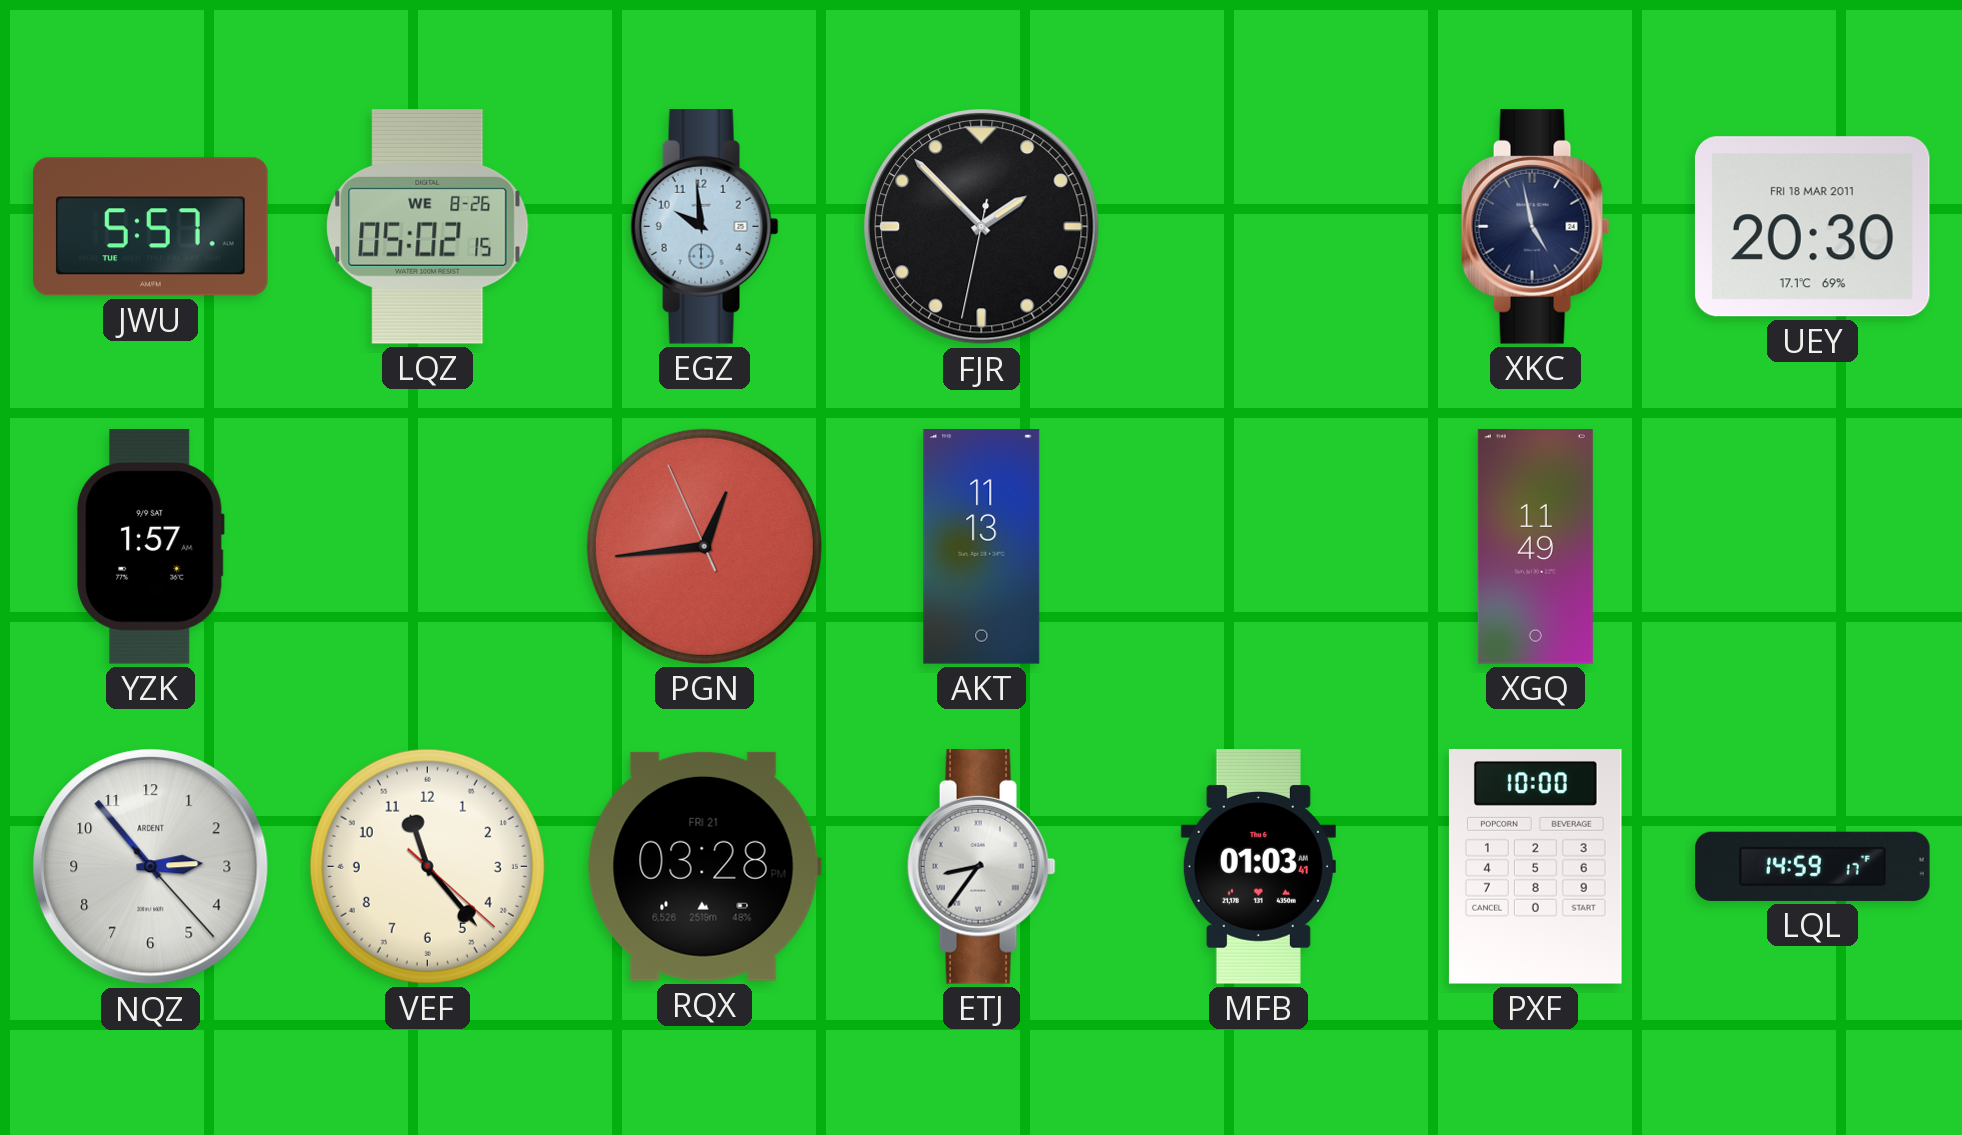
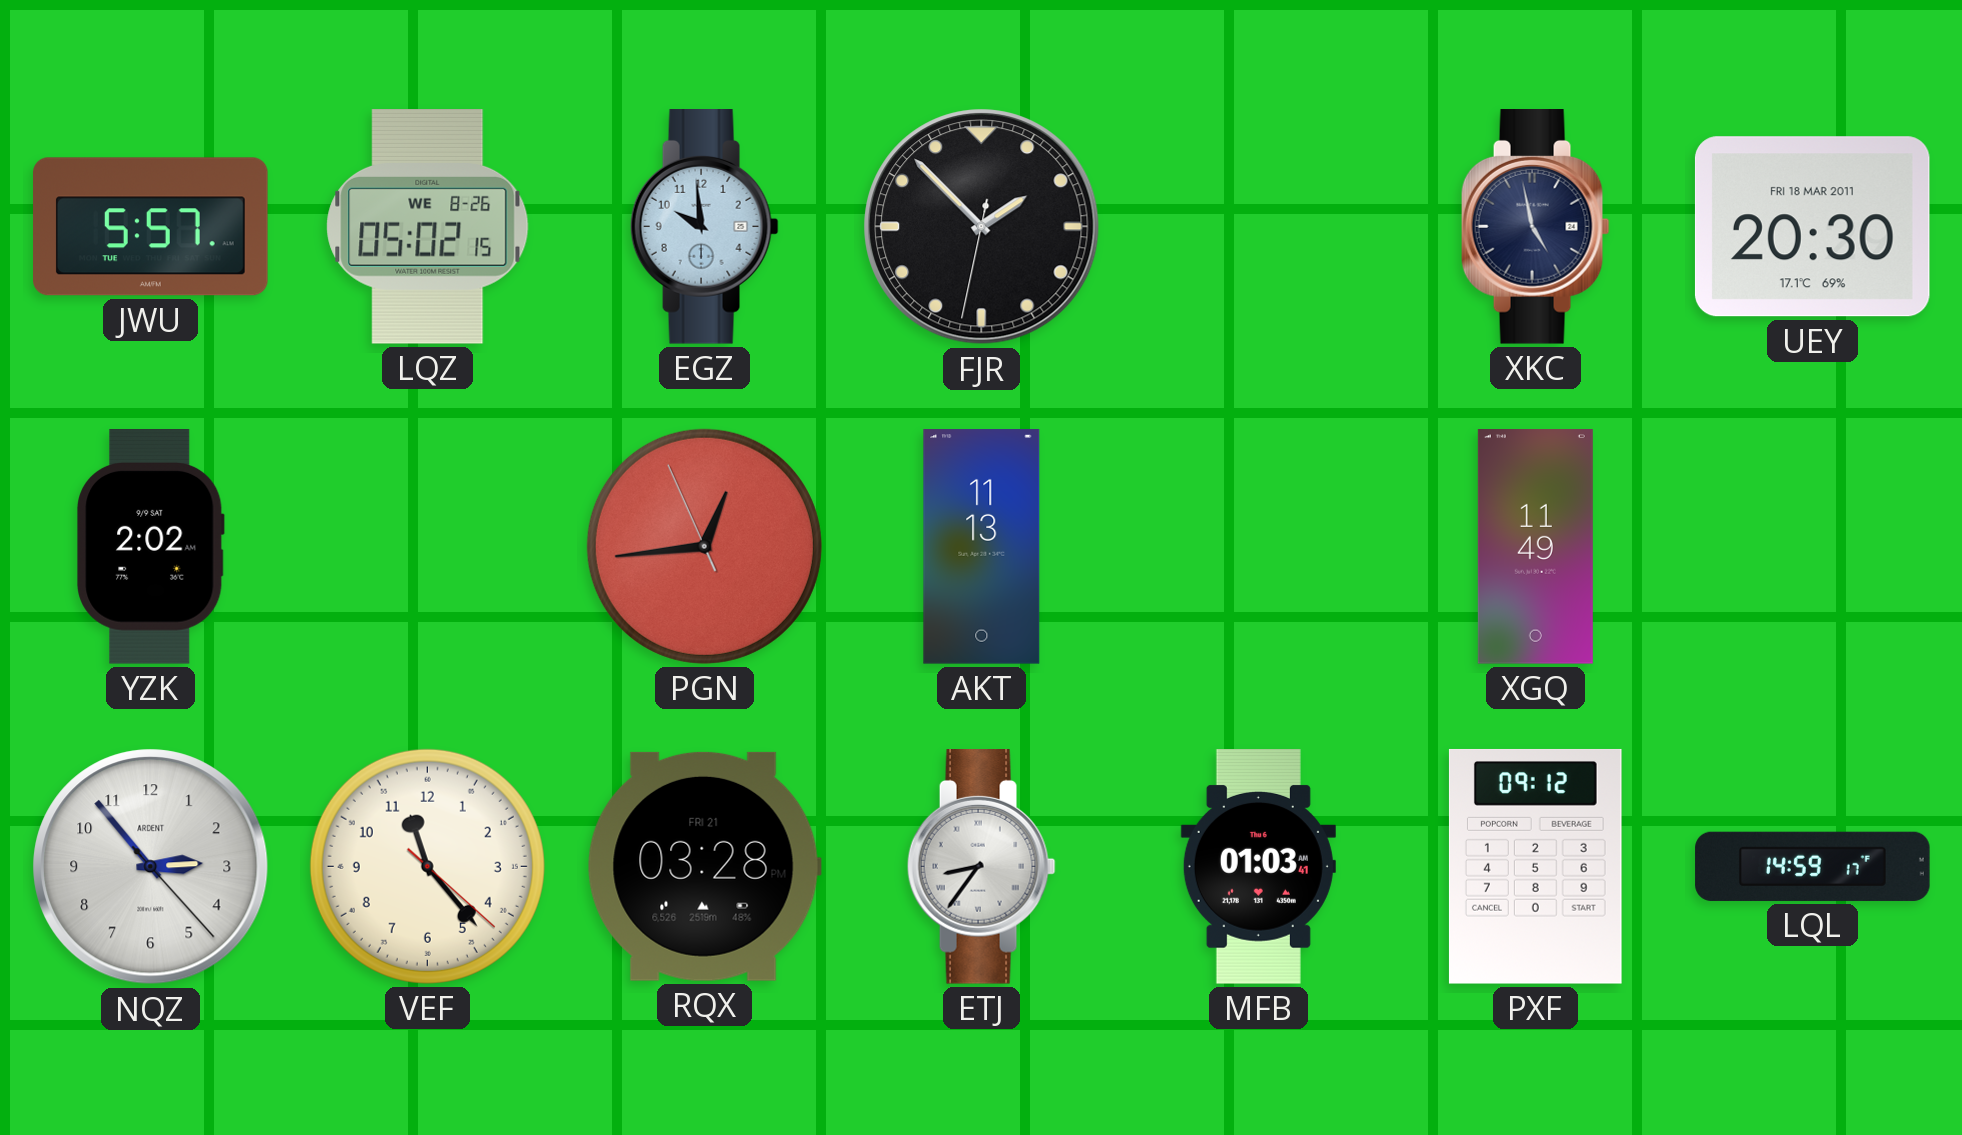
YZK: 1:57 -> 2:02
PXF: 10:00 -> 09:12
